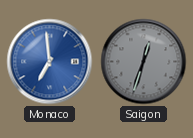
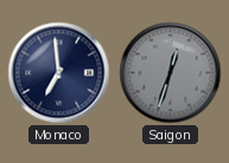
Monaco dial: blue -> navy
